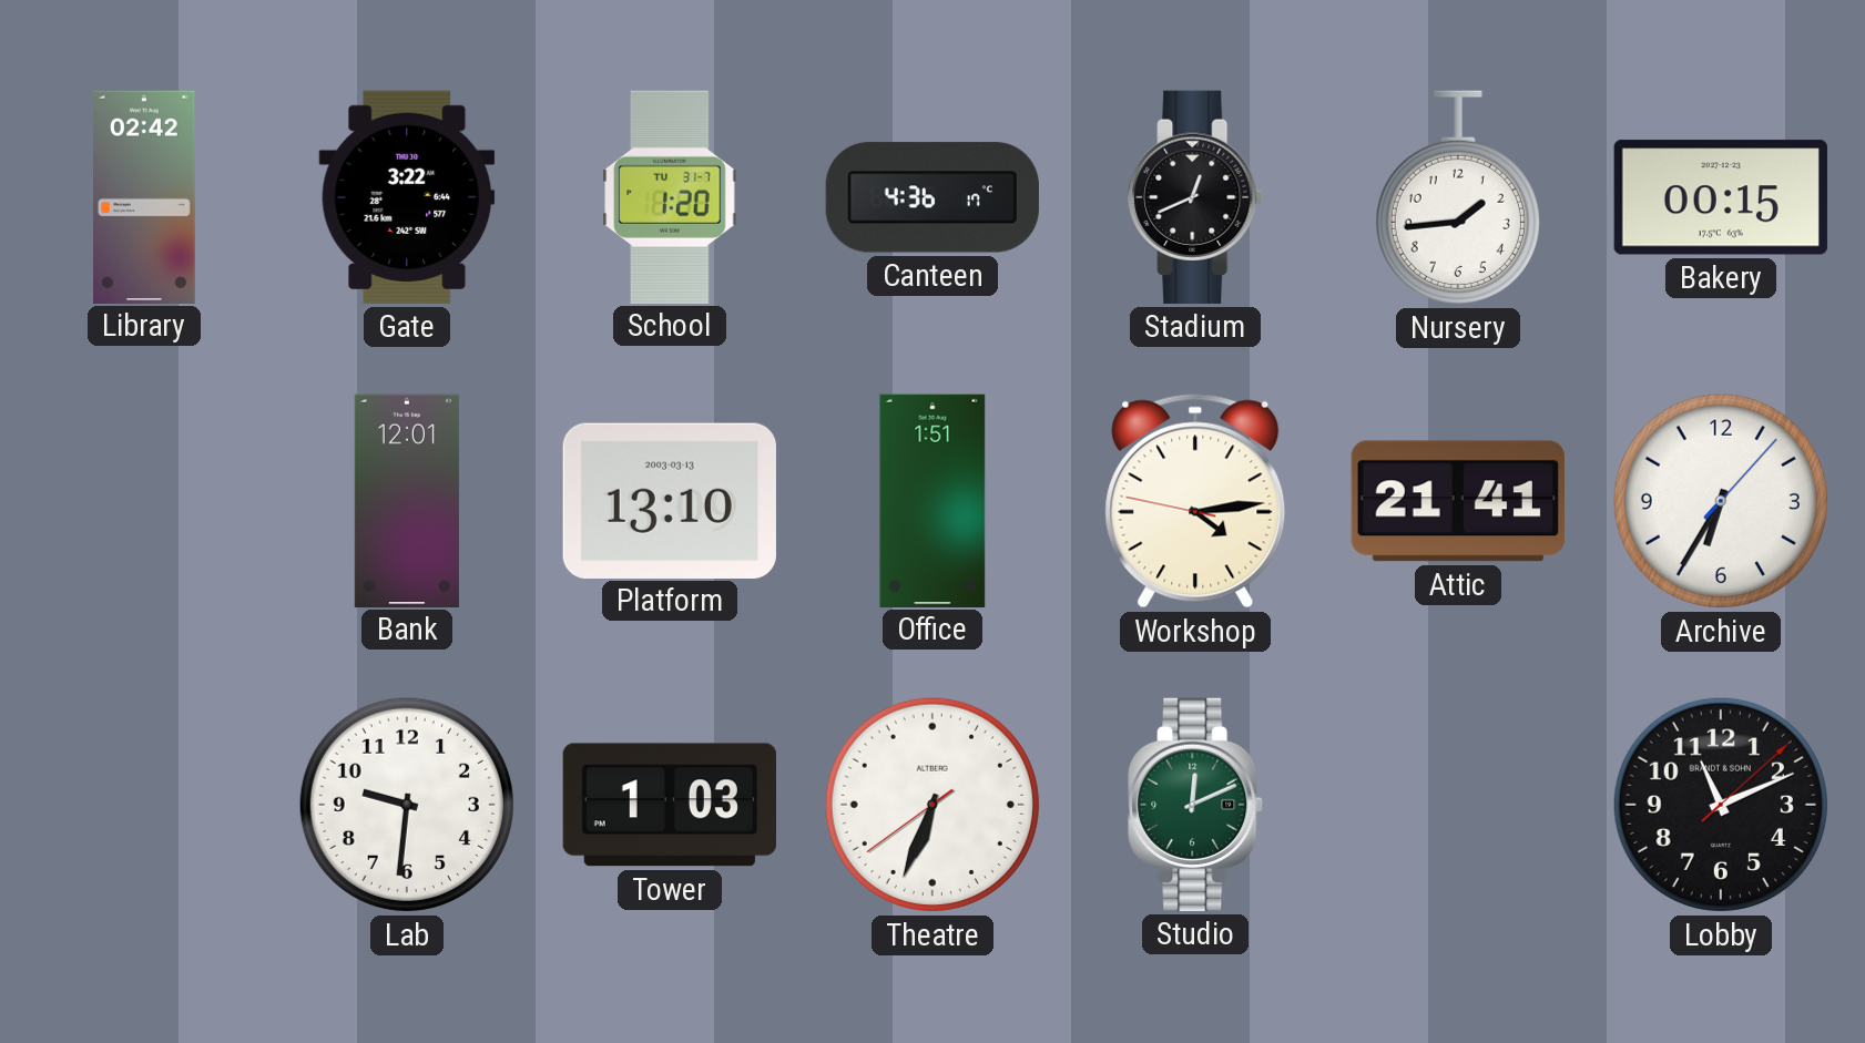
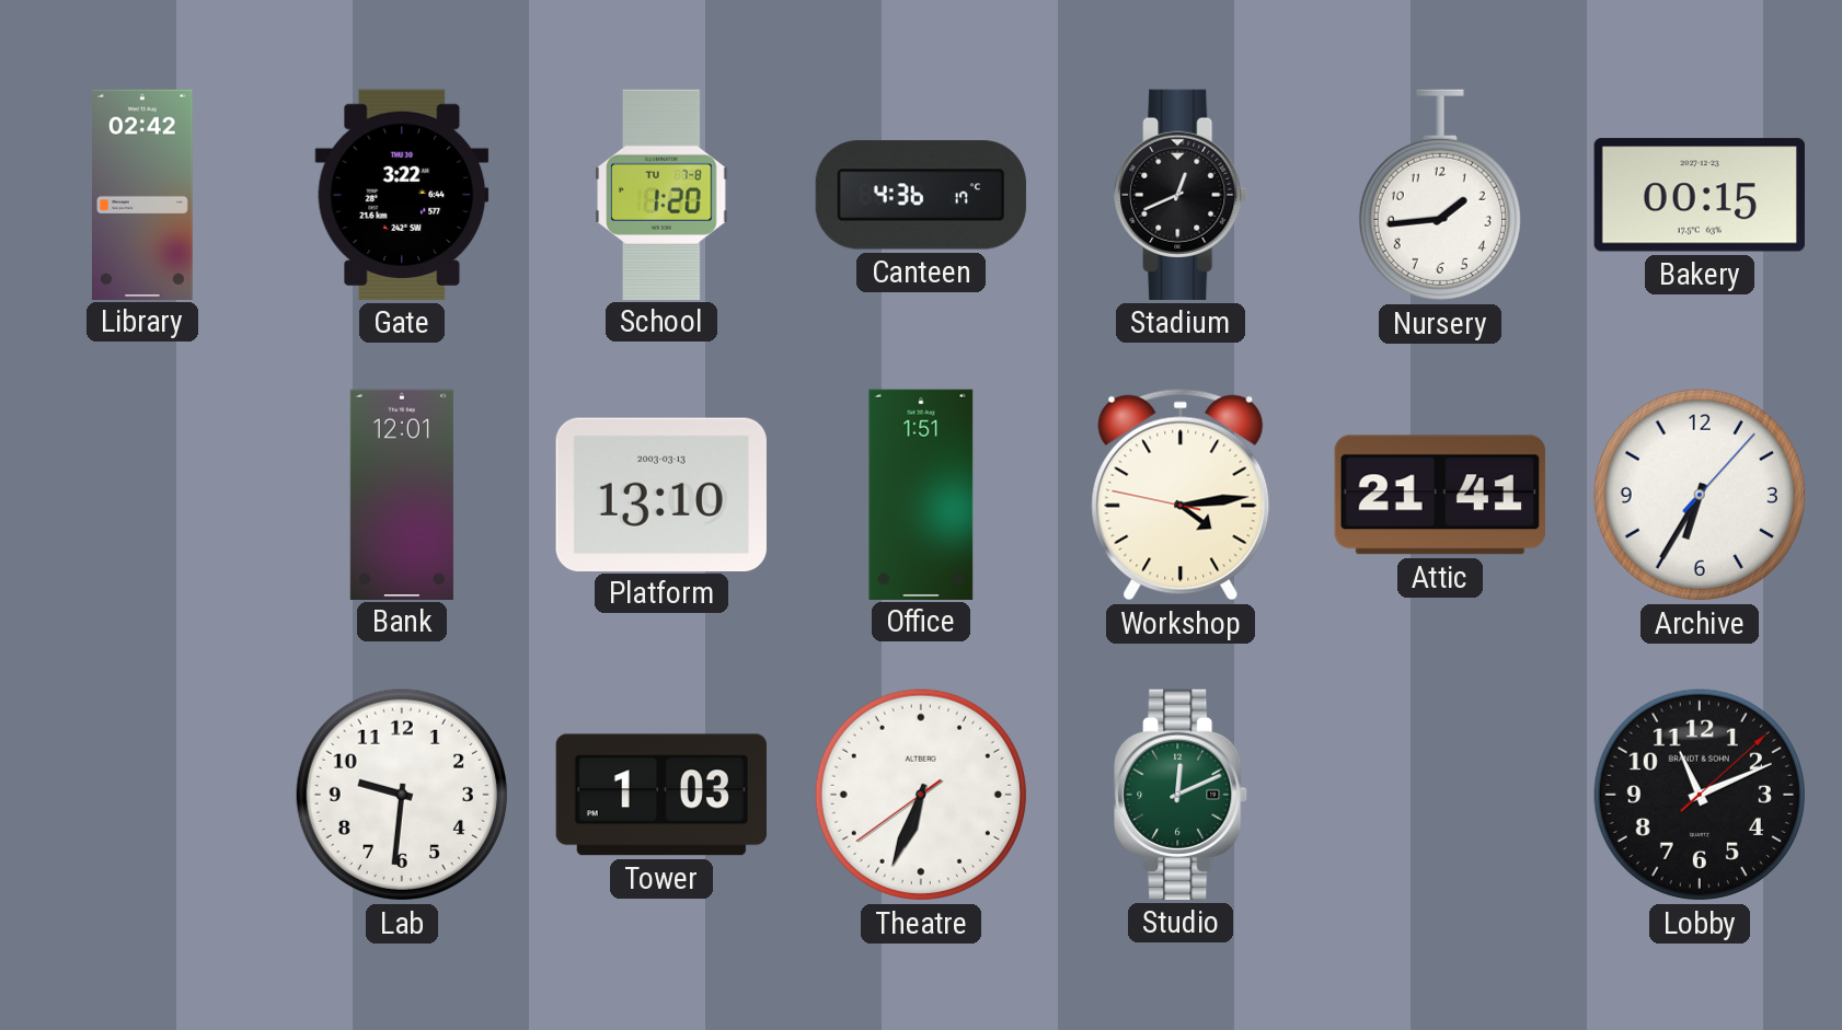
School date: TU 31-7 -> TU 7-8
